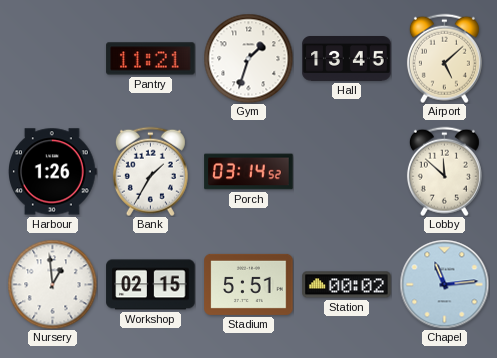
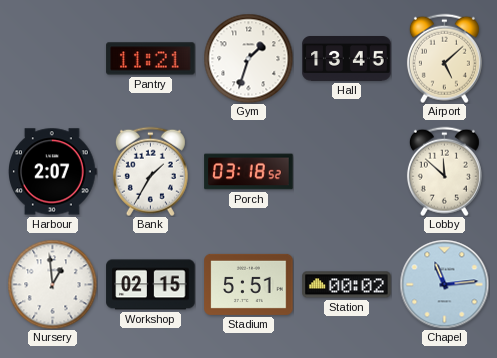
Harbour: 1:26 -> 2:07
Porch: 03:14 -> 03:18
